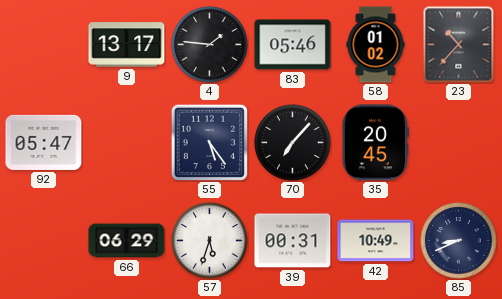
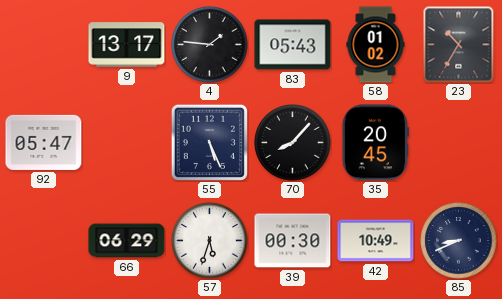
83: 05:46 -> 05:43
23: 10:37 -> 10:35
55: 5:24 -> 5:26
70: 7:07 -> 8:07
39: 00:31 -> 00:30
